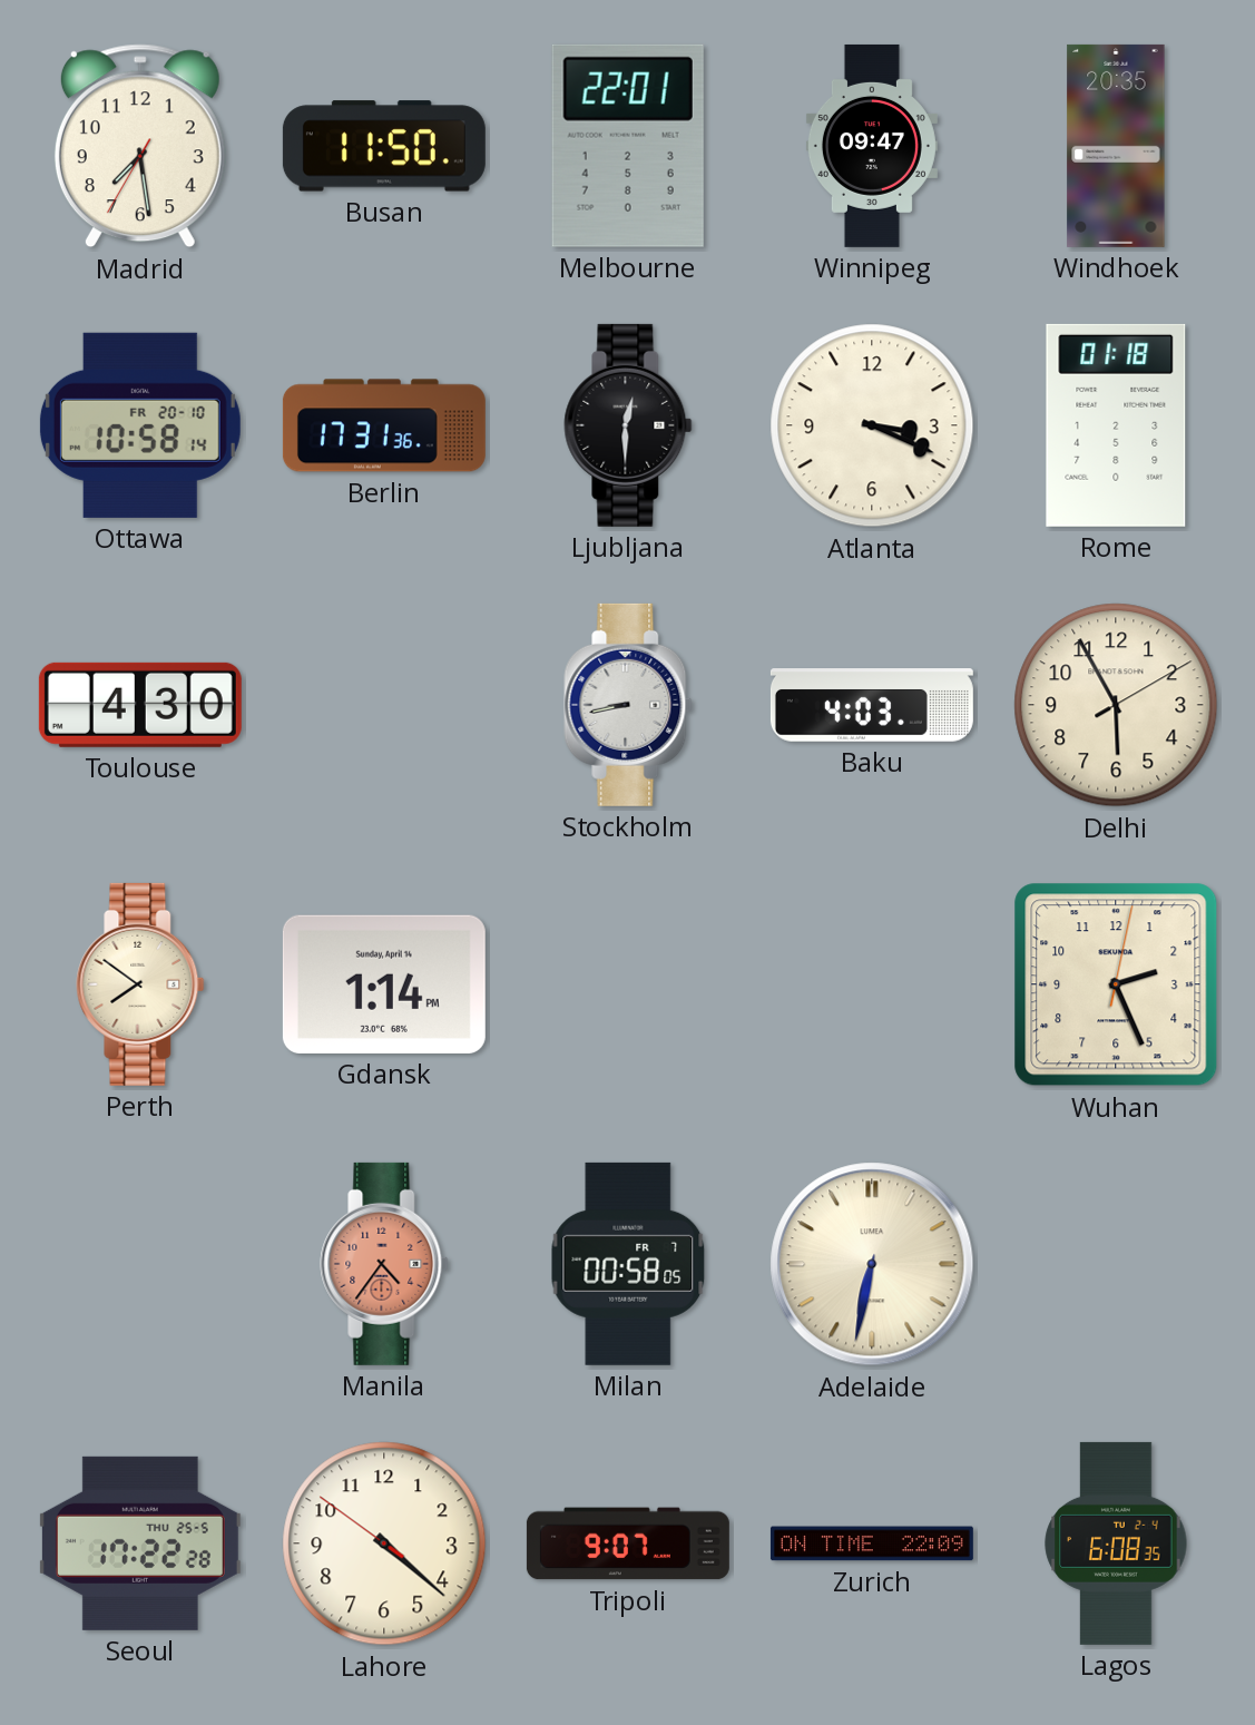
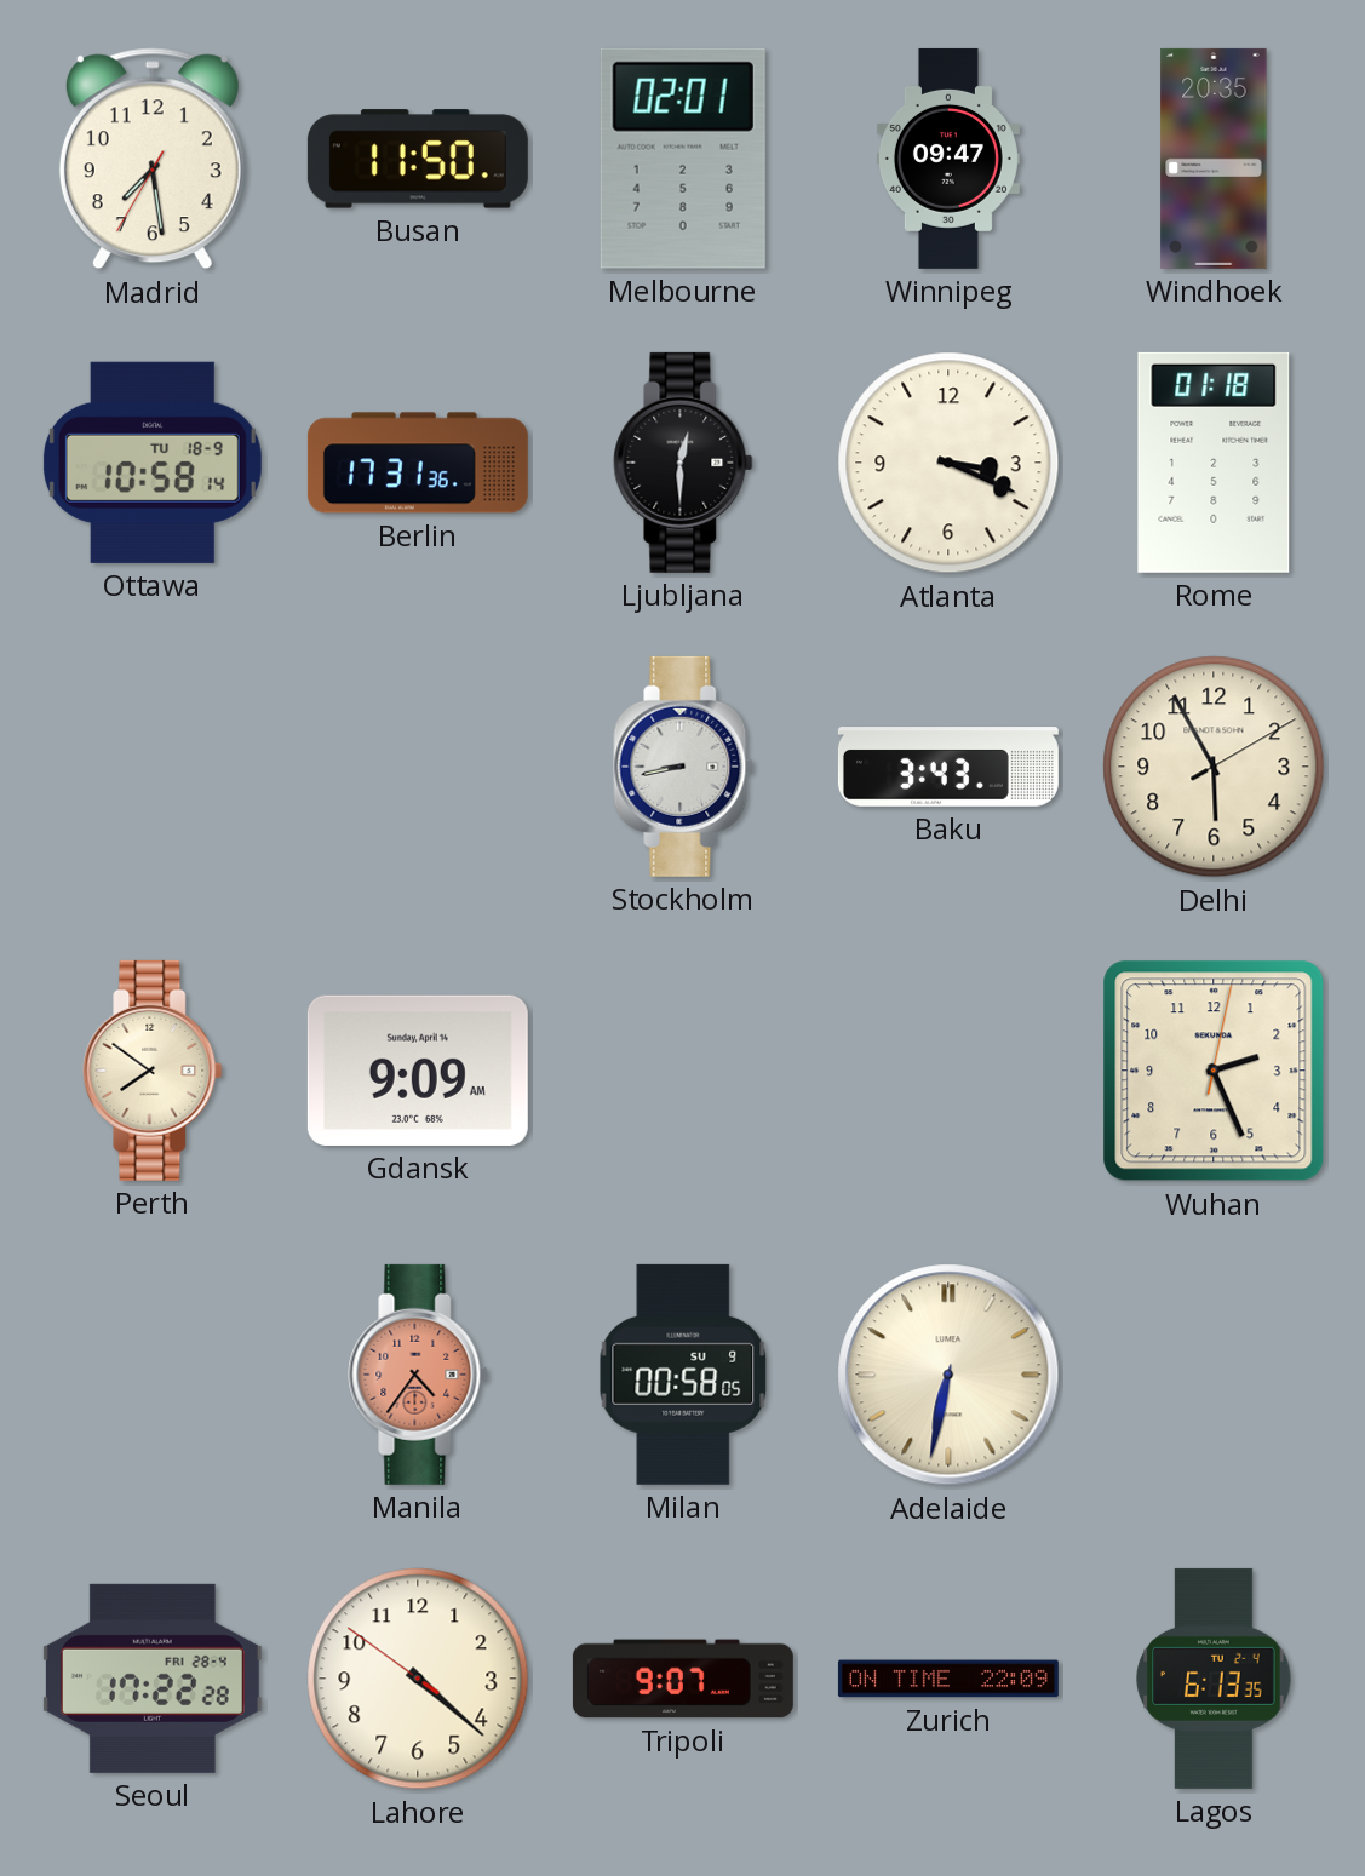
Melbourne: 22:01 -> 02:01
Ottawa date: FR 20-10 -> TU 18-9
Toulouse: 4:30 -> none
Baku: 4:03 -> 3:43
Gdansk: 1:14 -> 9:09
Milan date: FR 7 -> SU 9
Seoul date: THU 25-5 -> FRI 28-4
Lagos: 6:08 -> 6:13
